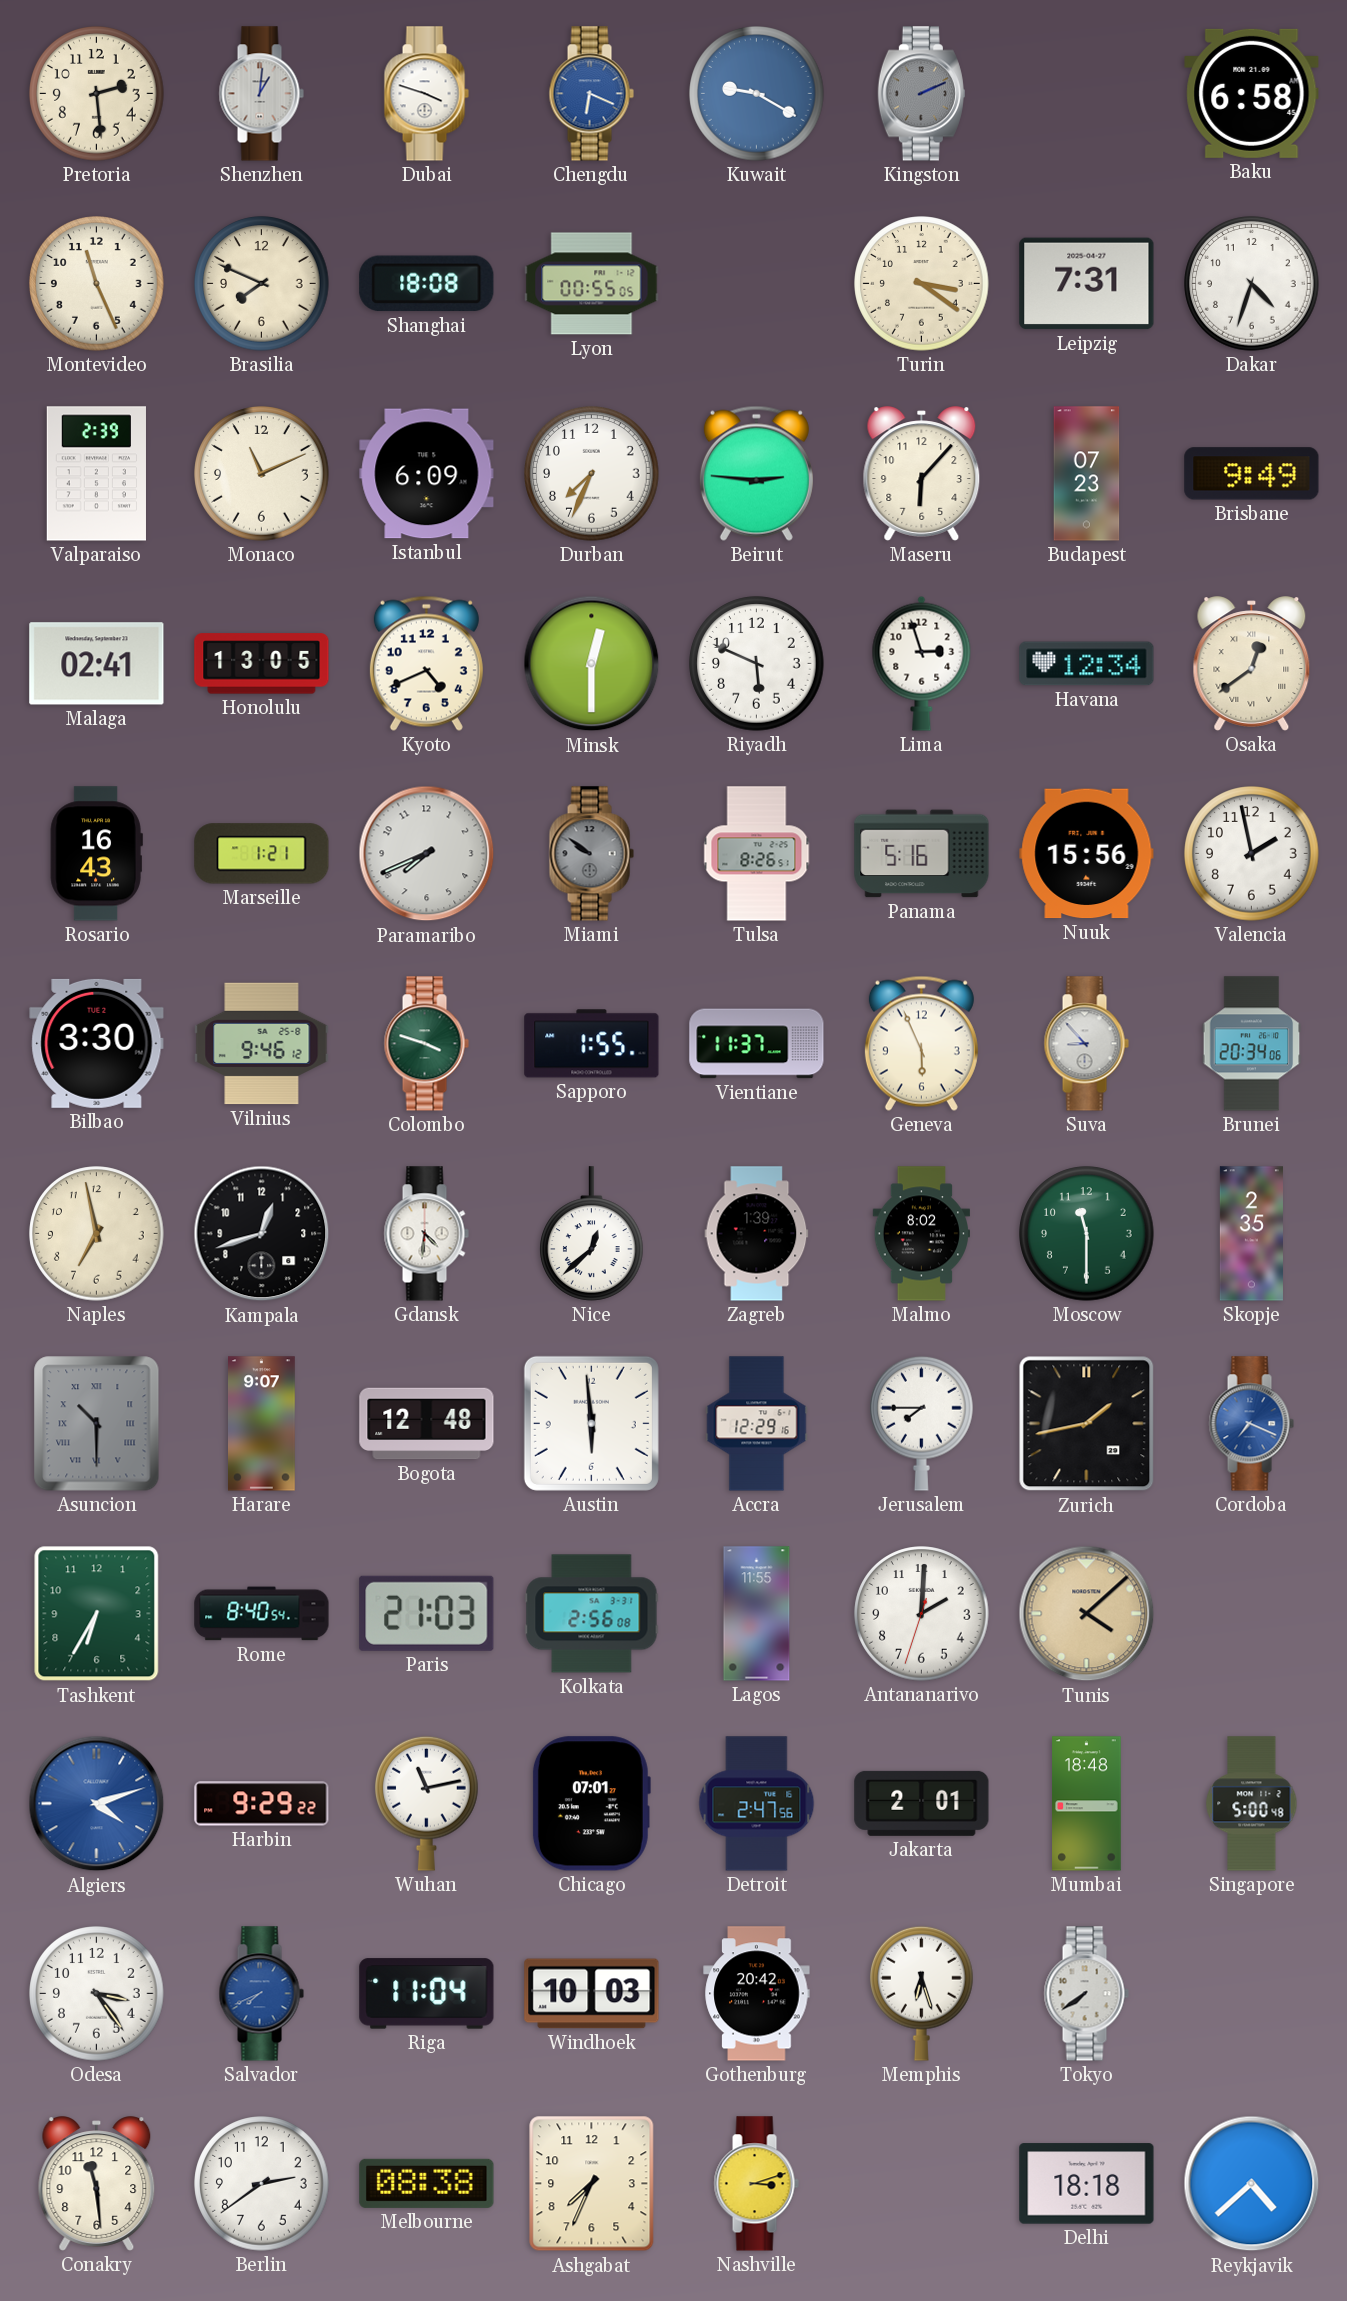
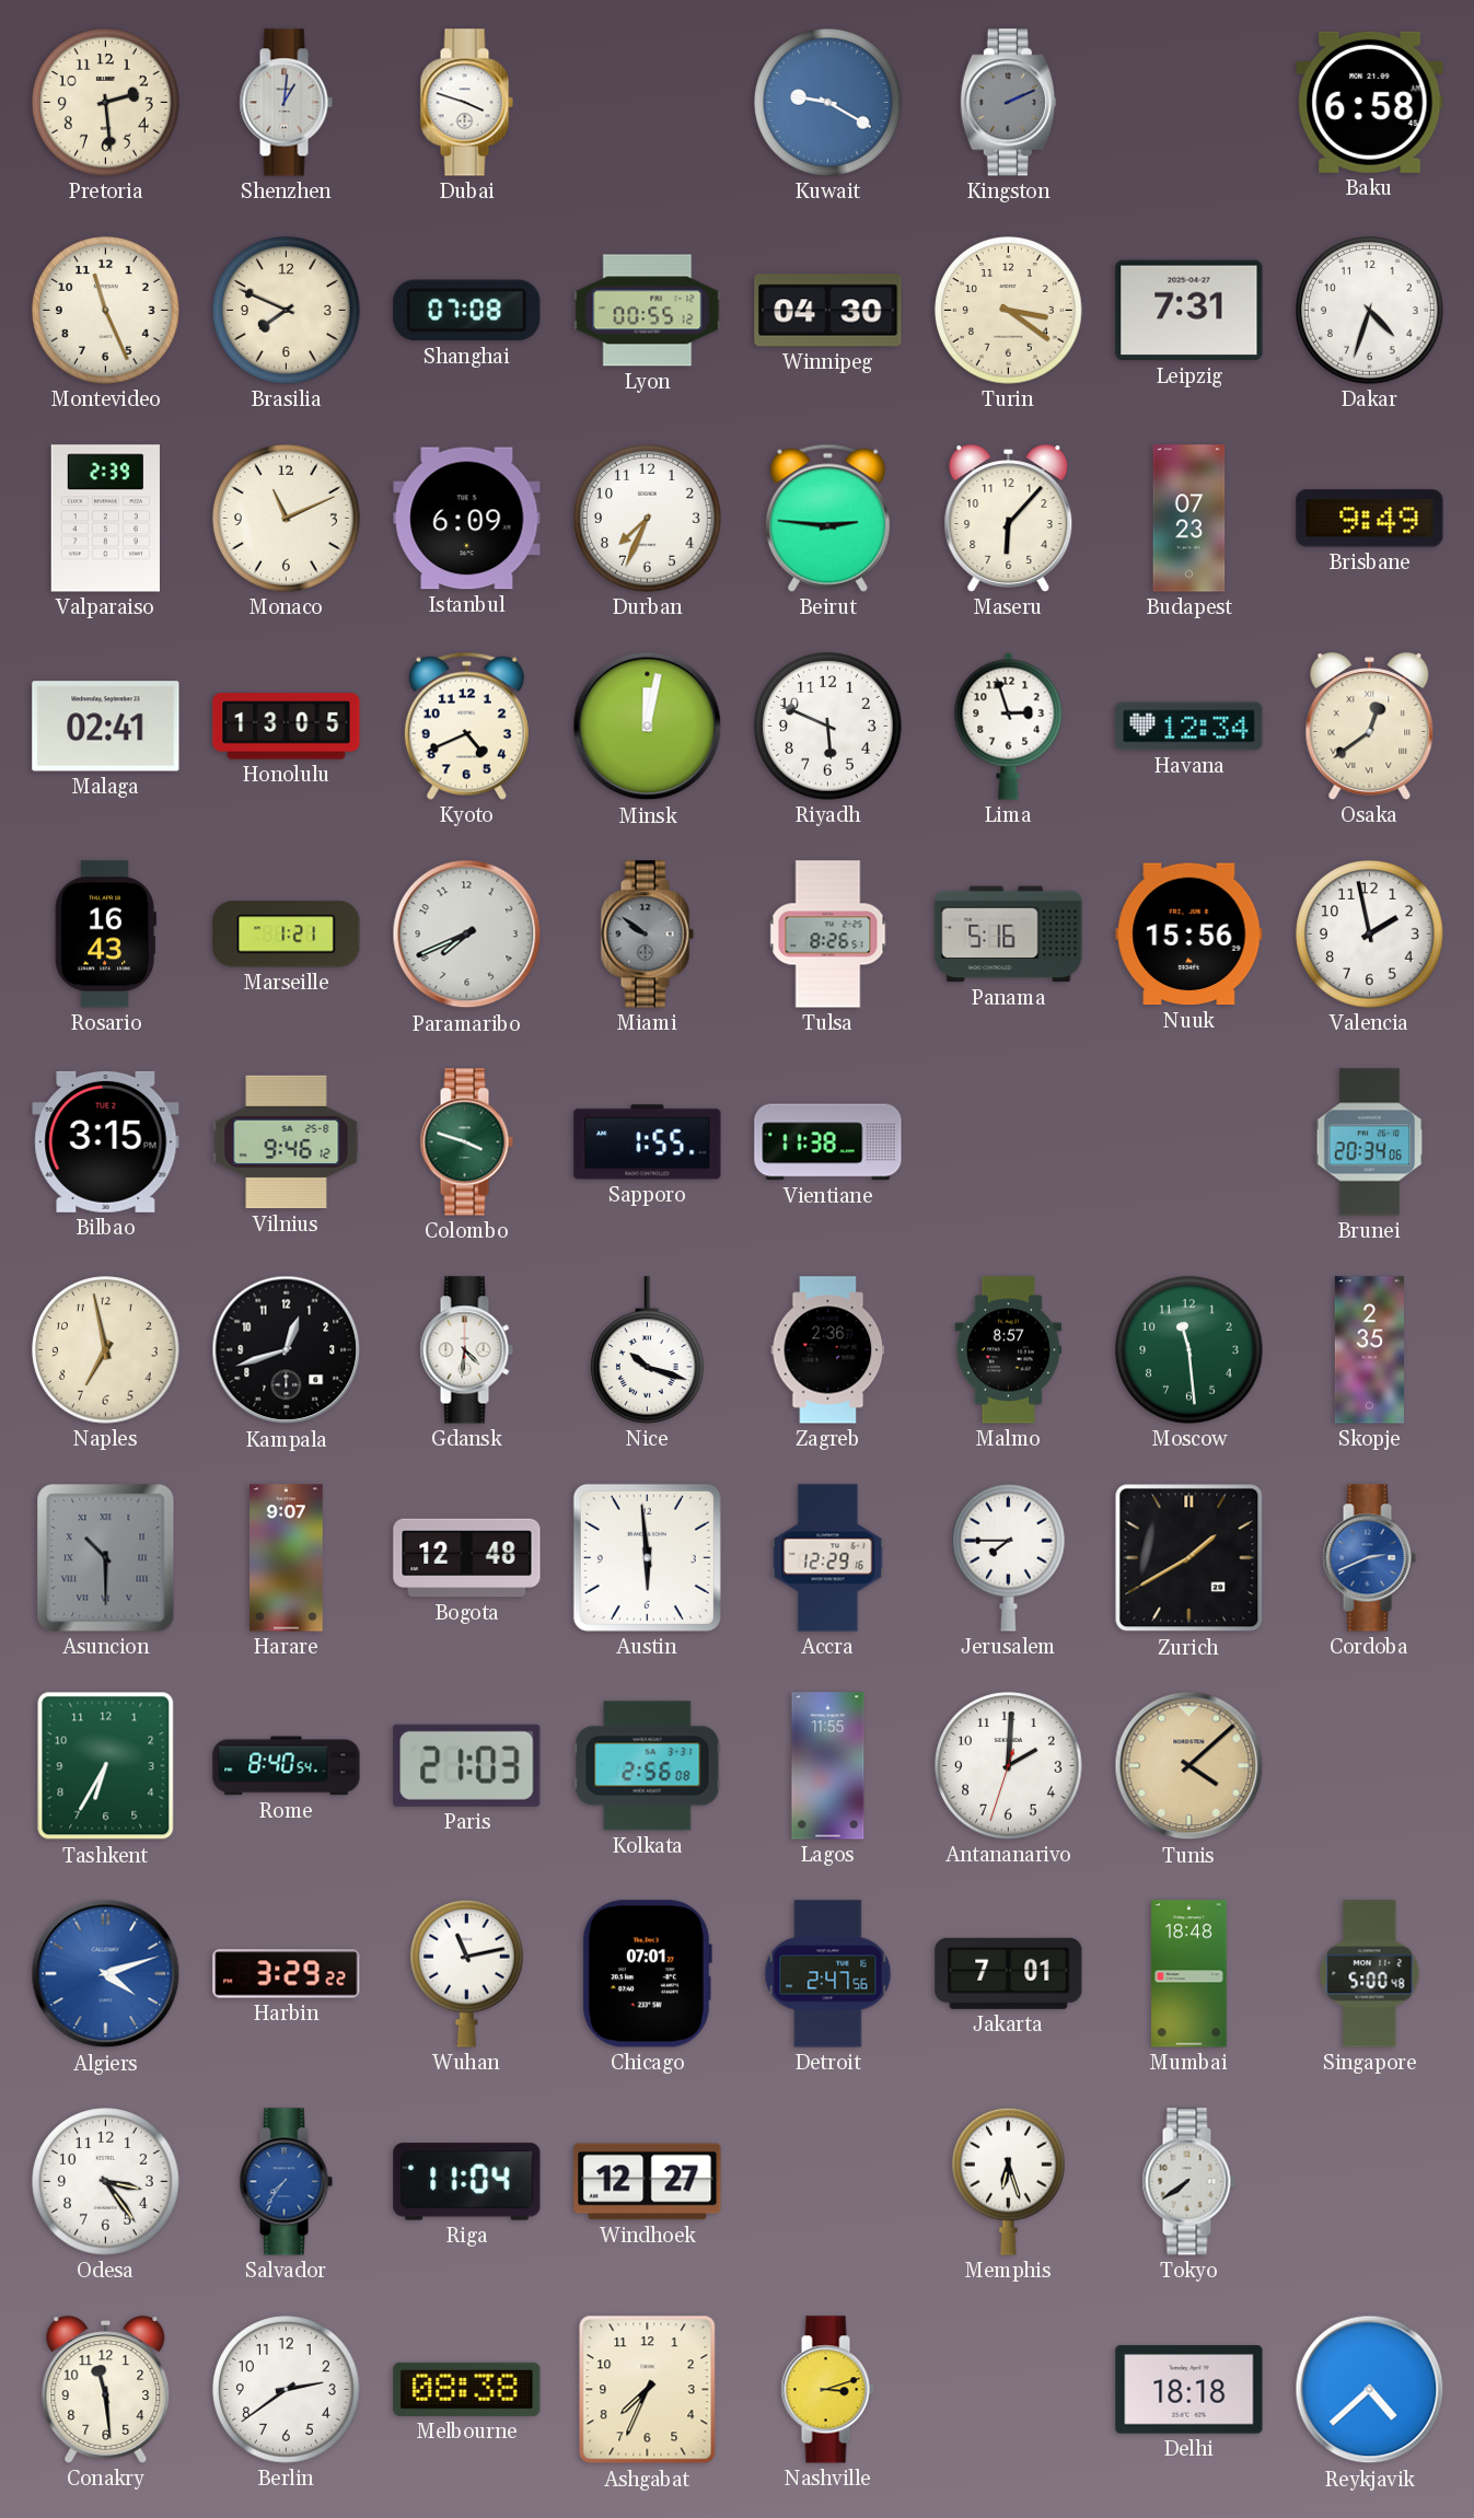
Chengdu: 6:19 -> none
Shanghai: 18:08 -> 07:08
Lyon: 00:55:05 -> 00:55:12
Winnipeg: none -> 04:30
Minsk: 12:30 -> 12:02
Bilbao: 3:30 -> 3:15
Vientiane: 11:37 -> 11:38
Geneva: 5:56 -> none
Suva: 8:53 -> none
Nice: 12:38 -> 10:18
Zagreb: 1:39 -> 2:36
Malmo: 8:02 -> 8:57
Moscow: 11:30 -> 11:29
Zurich: 1:43 -> 1:40
Cordoba: 7:19 -> 2:41
Harbin: 9:29 -> 3:29
Jakarta: 2:01 -> 7:01
Salvador: 7:41 -> 7:36
Windhoek: 10:03 -> 12:27
Gothenburg: 20:42 -> none
